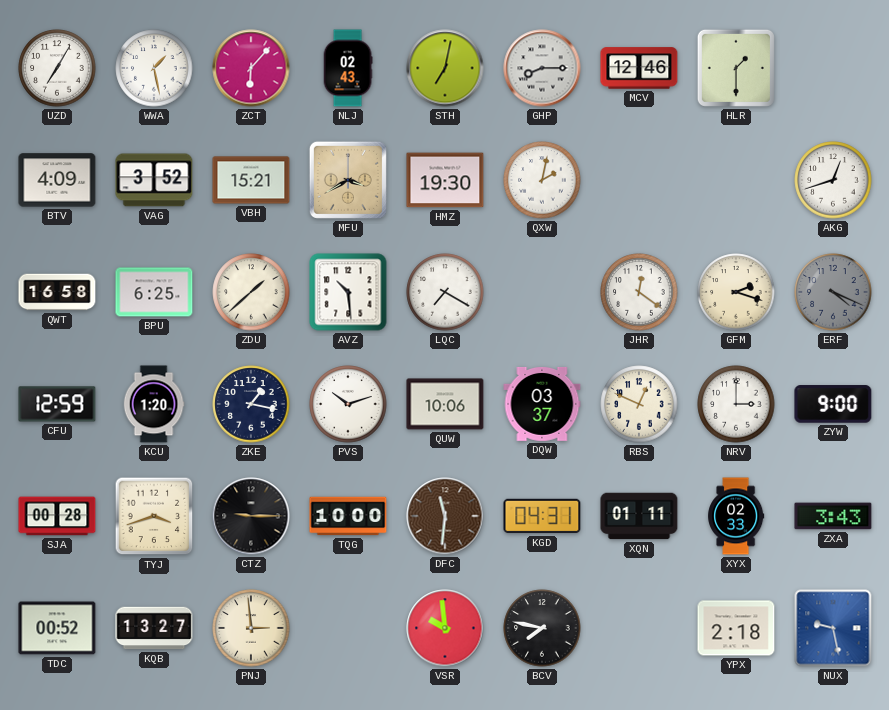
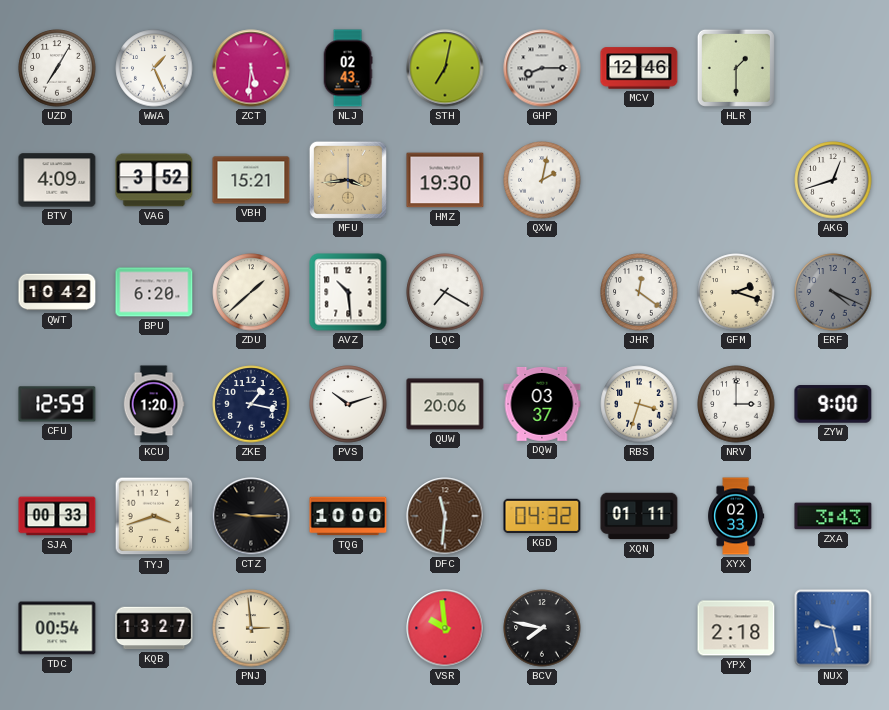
WWA: 1:28 -> 1:26
ZCT: 6:07 -> 5:31
MFU: 3:40 -> 3:44
QWT: 16:58 -> 10:42
BPU: 6:25 -> 6:20
QUW: 10:06 -> 20:06
RBS: 12:49 -> 3:33
SJA: 00:28 -> 00:33
KGD: 04:31 -> 04:32
TDC: 00:52 -> 00:54
